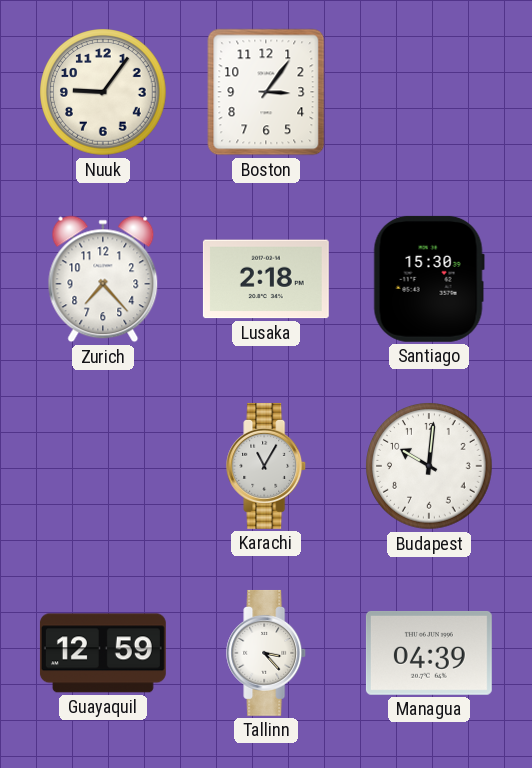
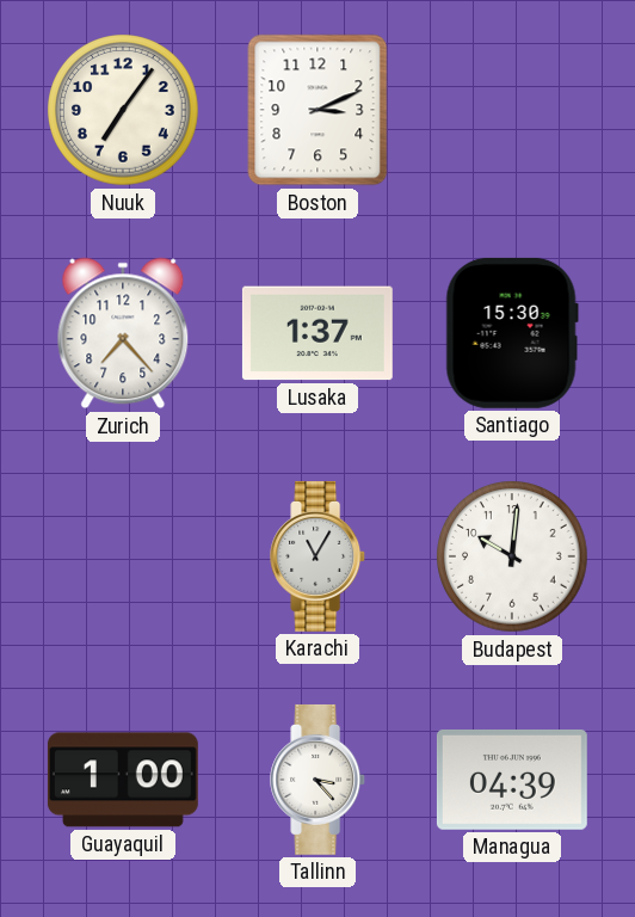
Nuuk: 9:06 -> 7:06
Boston: 3:06 -> 3:11
Lusaka: 2:18 -> 1:37
Guayaquil: 12:59 -> 1:00
